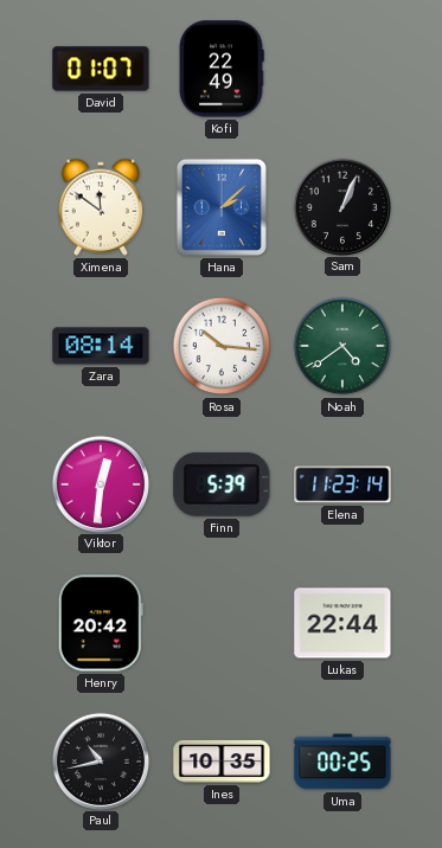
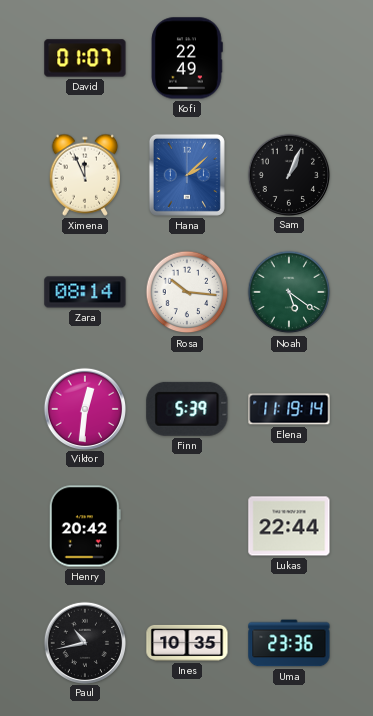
Ximena: 11:51 -> 11:56
Noah: 4:39 -> 5:21
Elena: 11:23 -> 11:19
Uma: 00:25 -> 23:36
